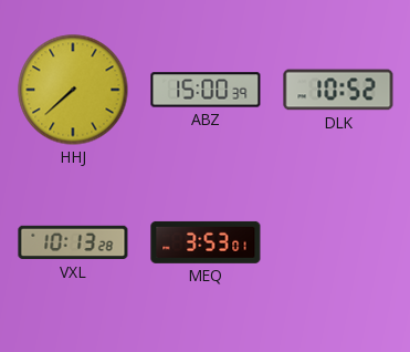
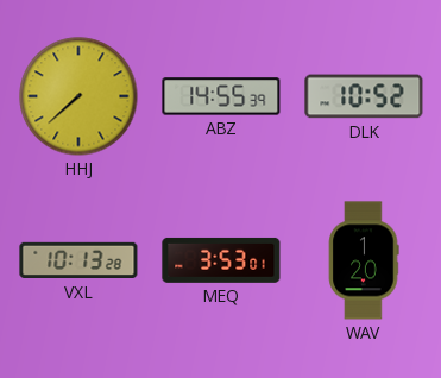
ABZ: 15:00 -> 14:55
WAV: none -> 1:20
